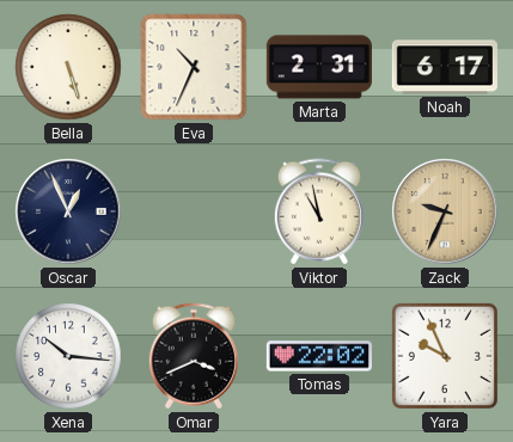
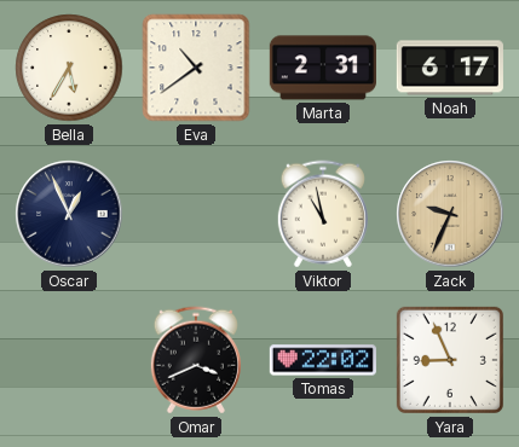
Bella: 5:27 -> 5:35
Eva: 10:34 -> 10:39
Xena: 10:16 -> none
Yara: 9:56 -> 8:56
